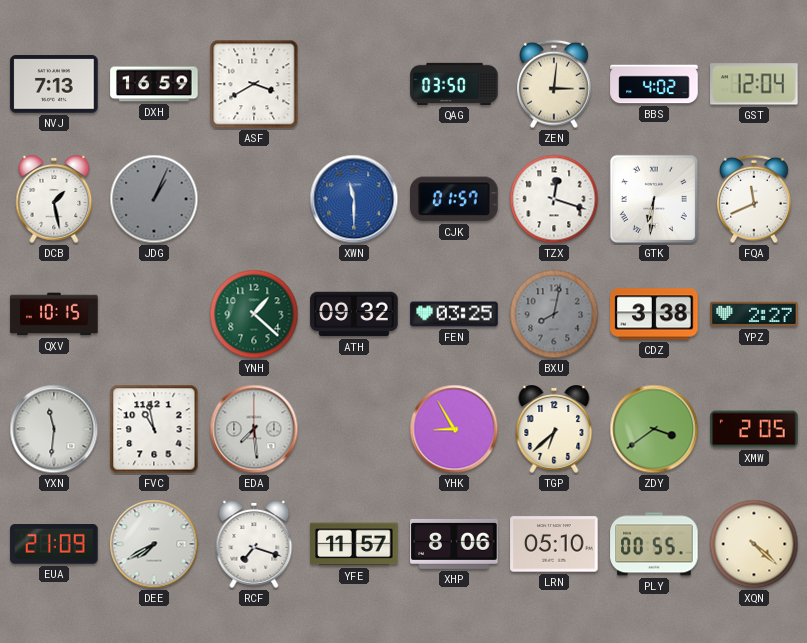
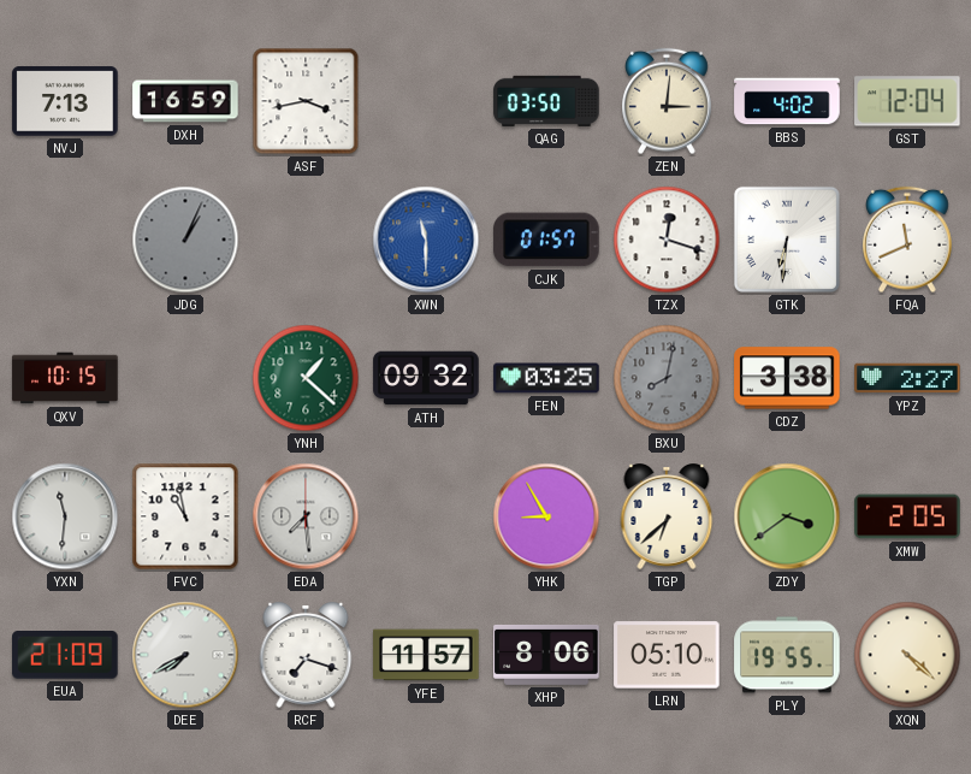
ASF: 3:40 -> 3:43
DCB: 1:28 -> none
PLY: 00:55 -> 19:55
